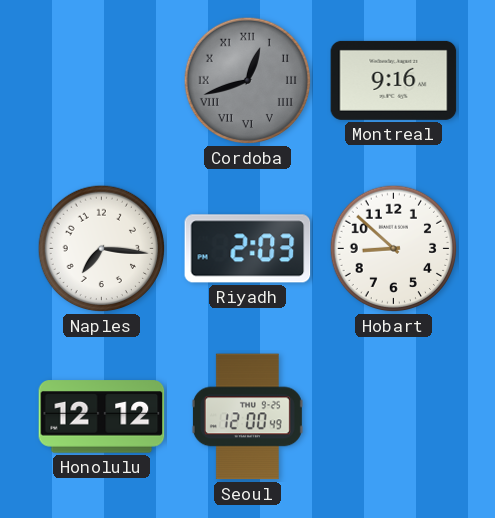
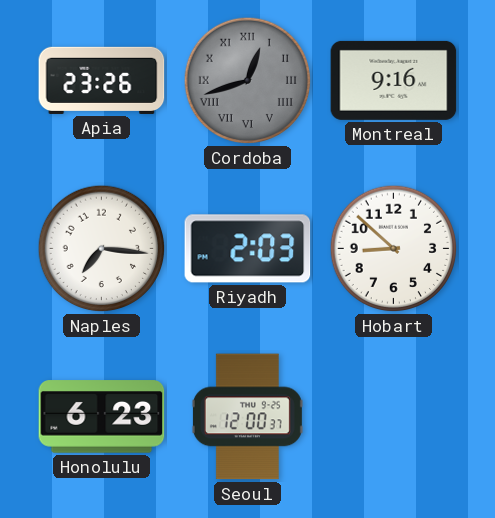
Apia: none -> 23:26
Honolulu: 12:12 -> 6:23
Seoul: 12:00:49 -> 12:00:37
